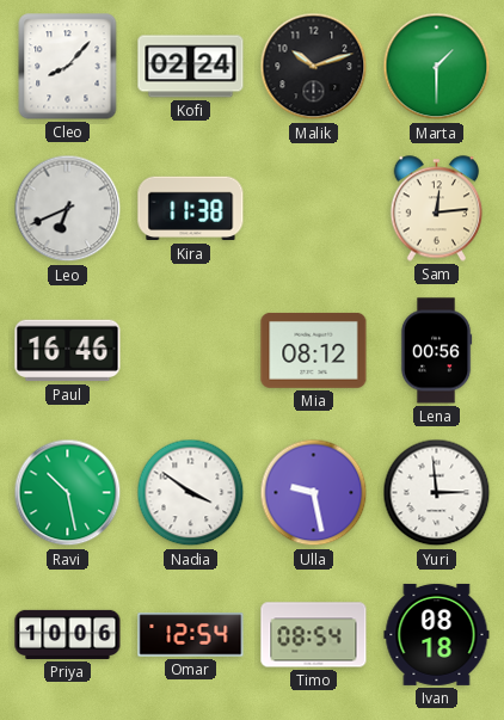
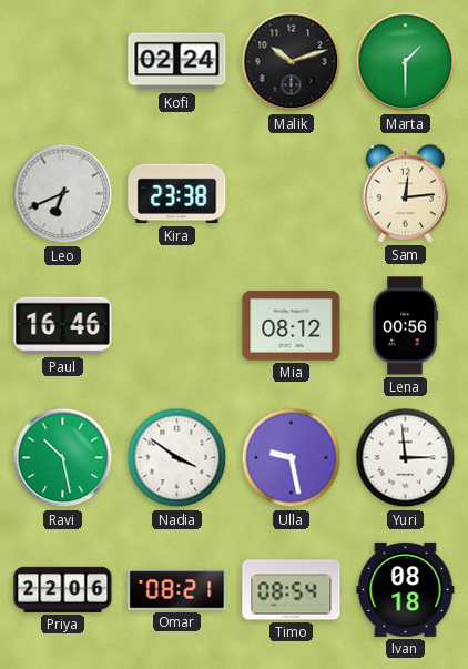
Cleo: 8:07 -> none
Kira: 11:38 -> 23:38
Priya: 10:06 -> 22:06
Omar: 12:54 -> 08:21
